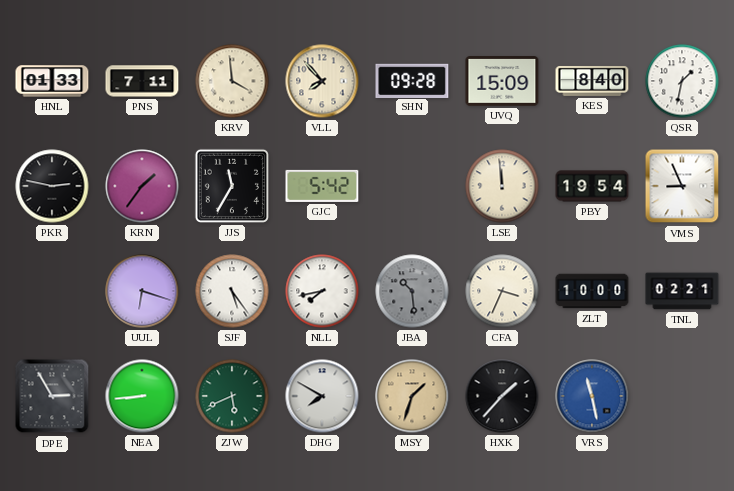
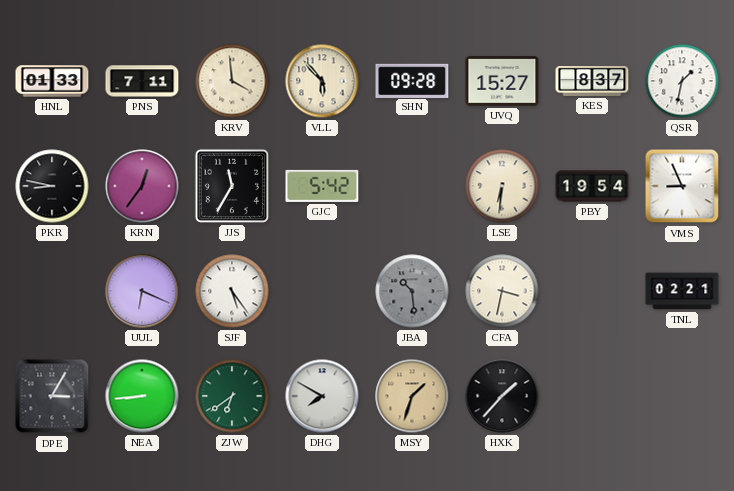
VLL: 7:53 -> 5:53
UVQ: 15:09 -> 15:27
KES: 8:40 -> 8:37
PKR: 2:47 -> 8:47
KRN: 1:36 -> 12:36
LSE: 11:59 -> 6:31
UUL: 6:18 -> 6:19
NLL: 7:43 -> none
CFA: 3:34 -> 3:32
ZLT: 10:00 -> none
DPE: 2:55 -> 3:05
ZJW: 5:41 -> 6:39
VRS: 11:28 -> none
